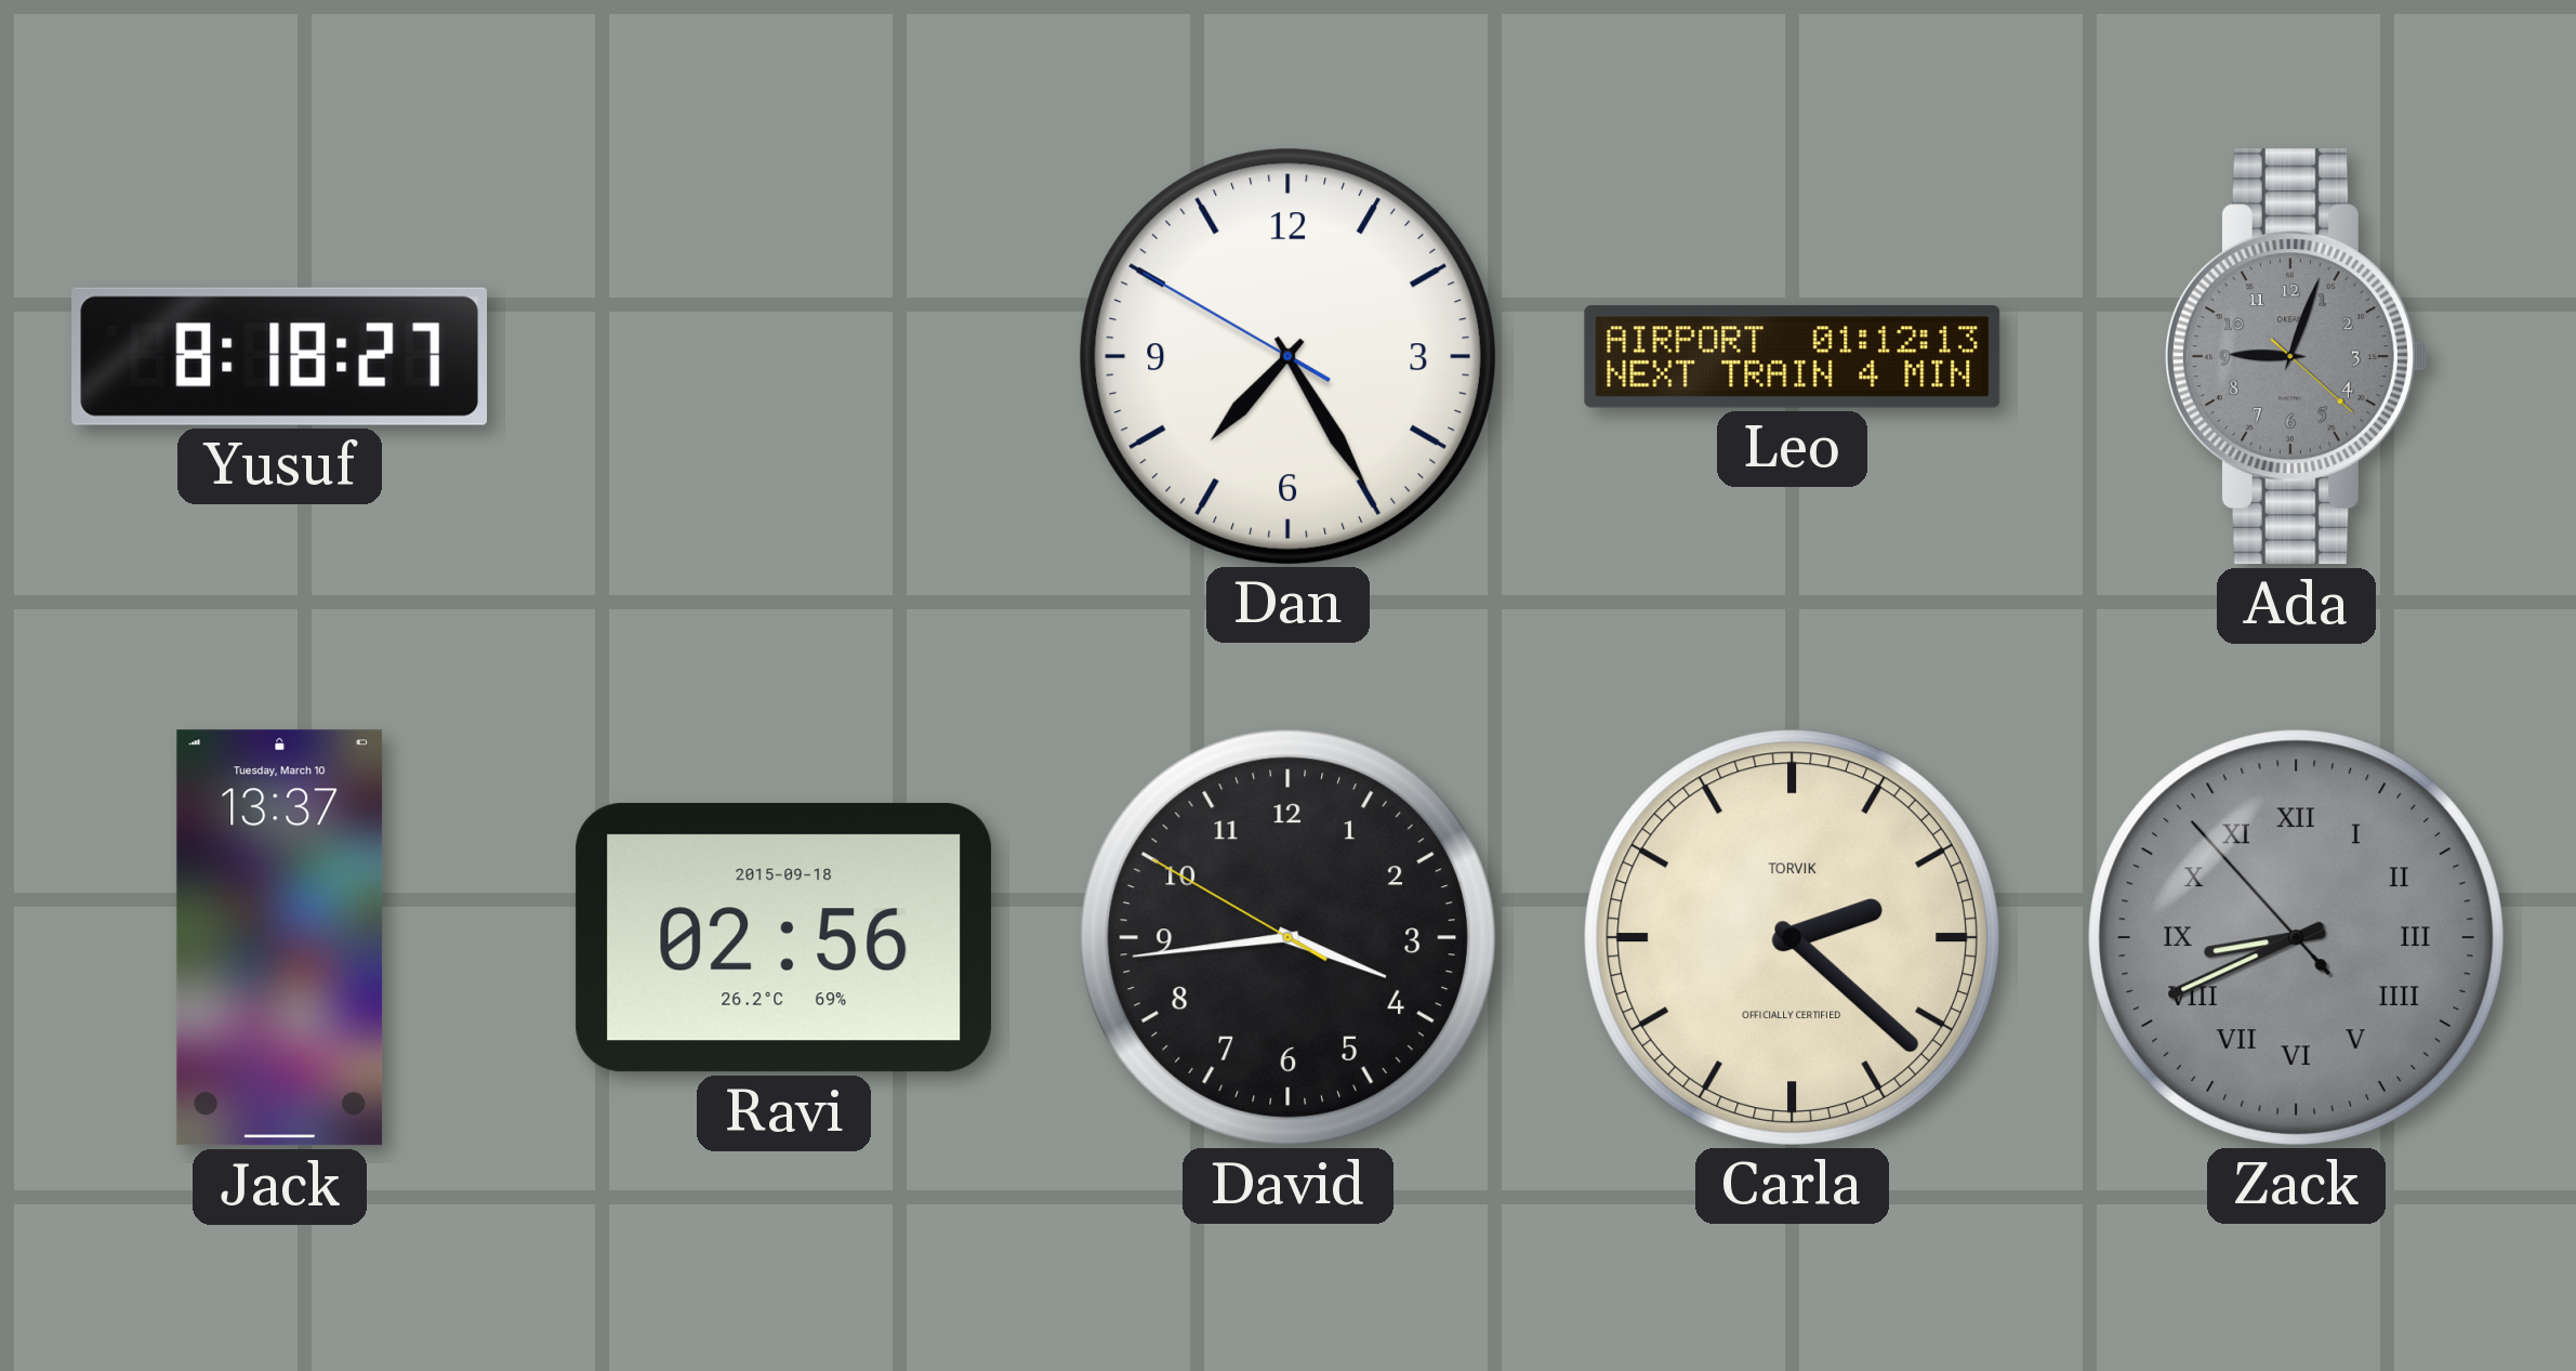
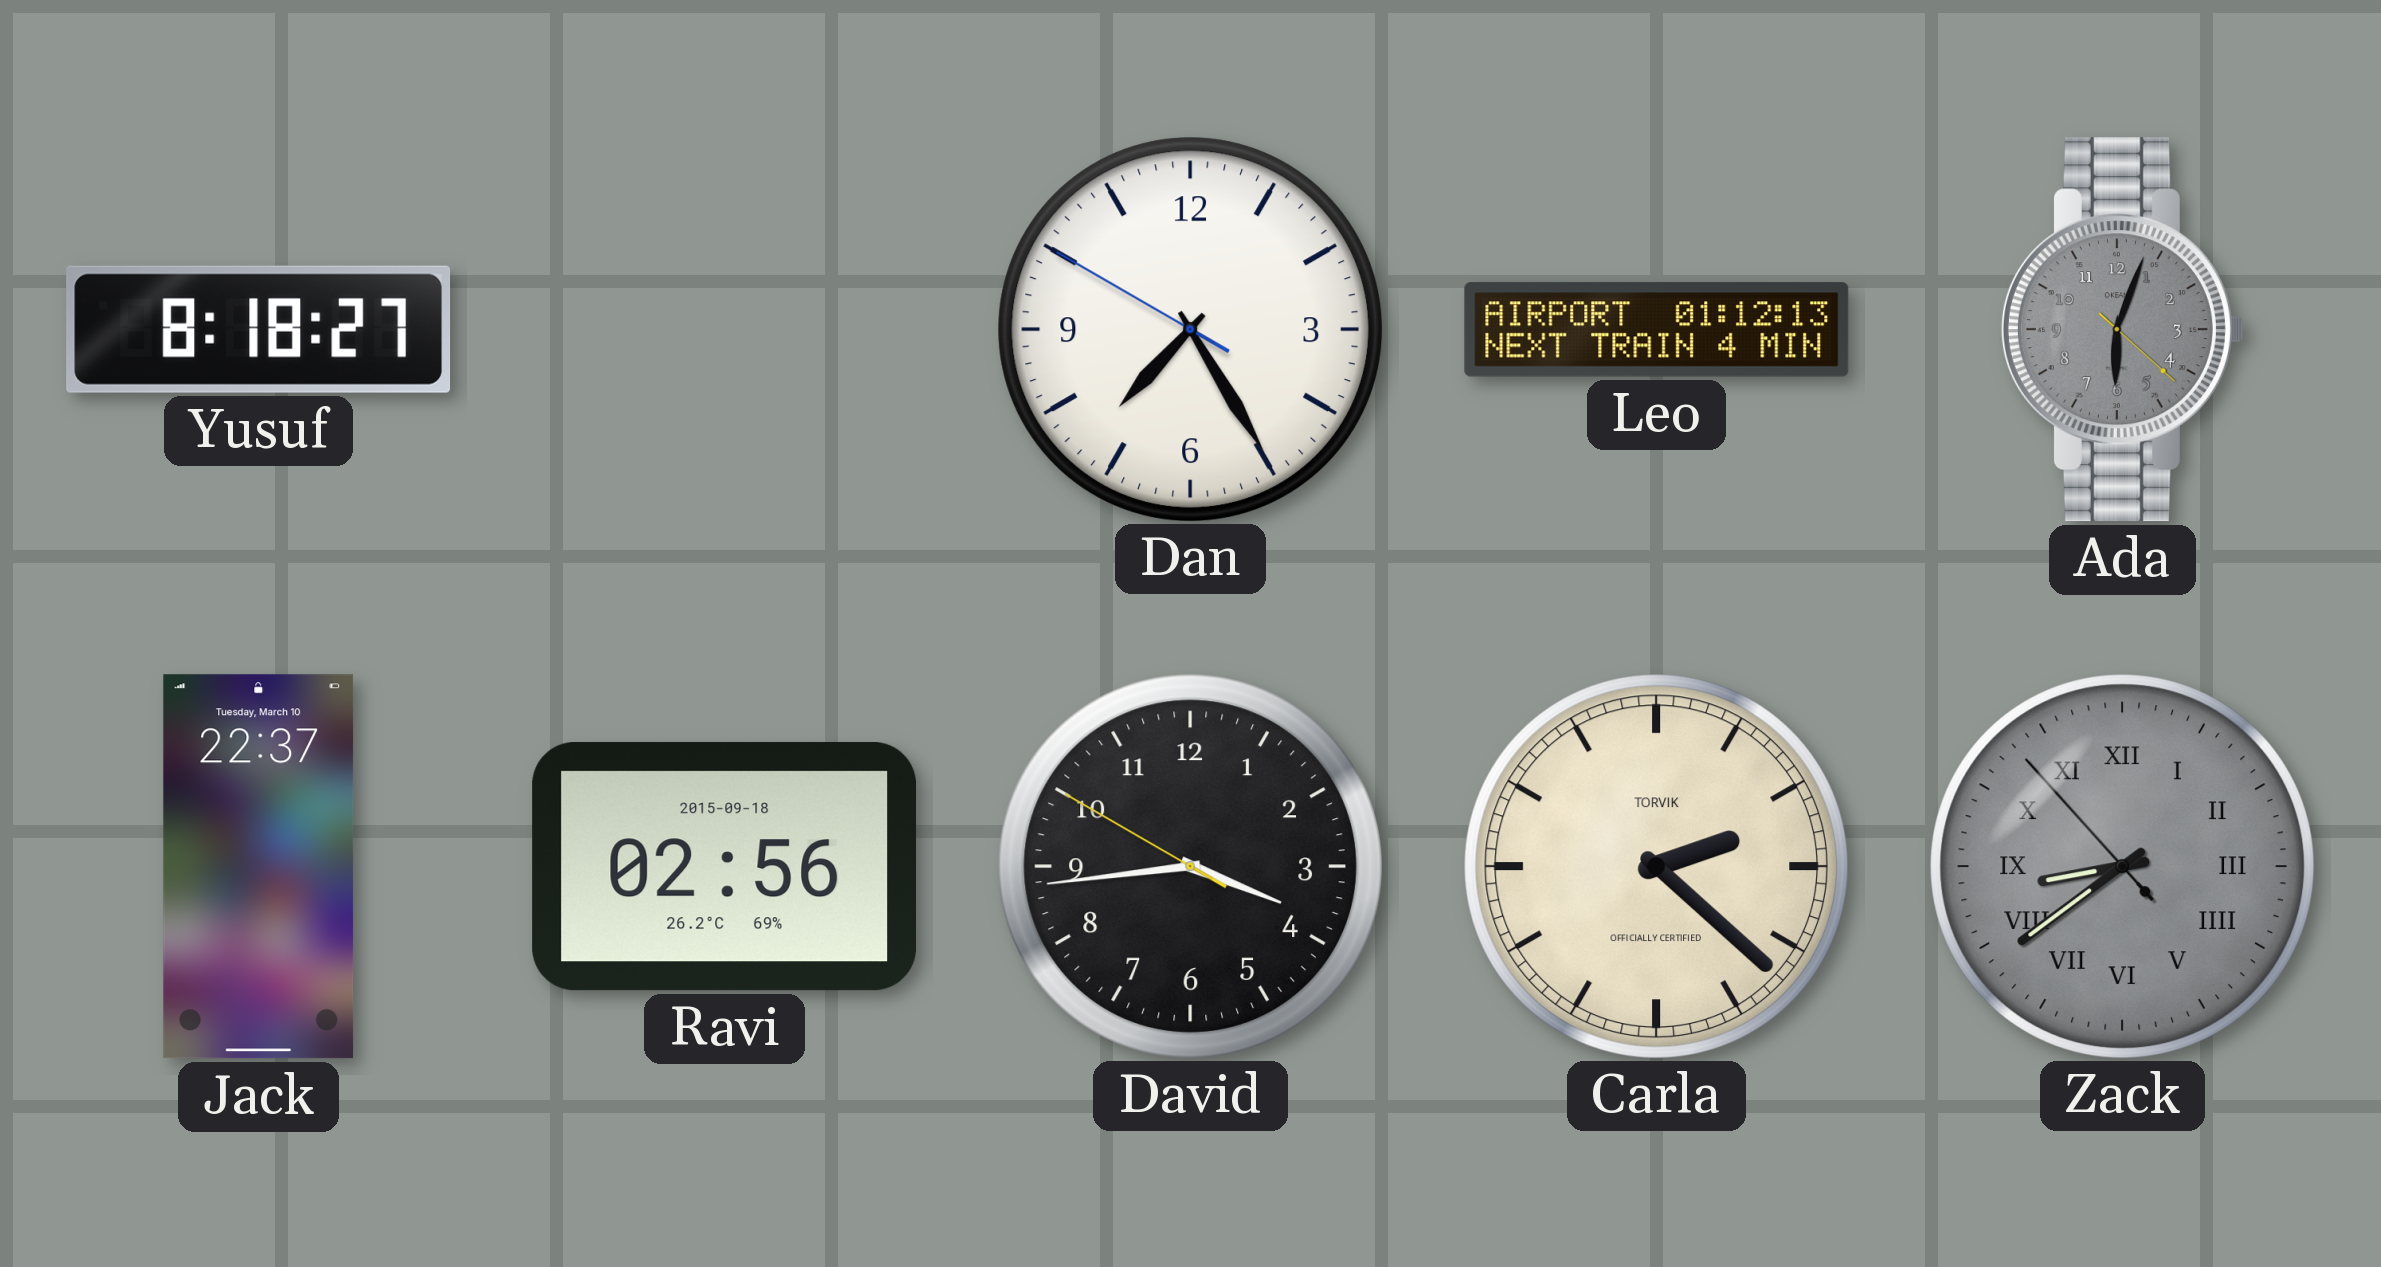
Ada: 9:03 -> 6:03
Jack: 13:37 -> 22:37
Zack: 8:40 -> 8:38
